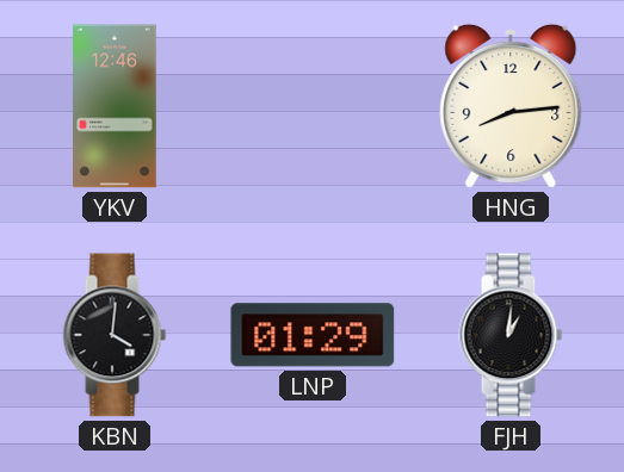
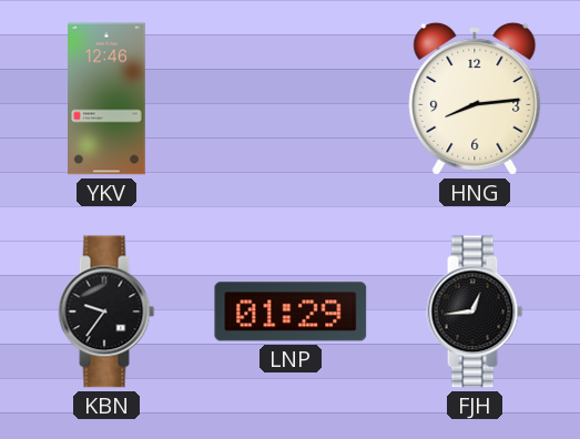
KBN: 4:01 -> 9:36
FJH: 1:01 -> 12:44
